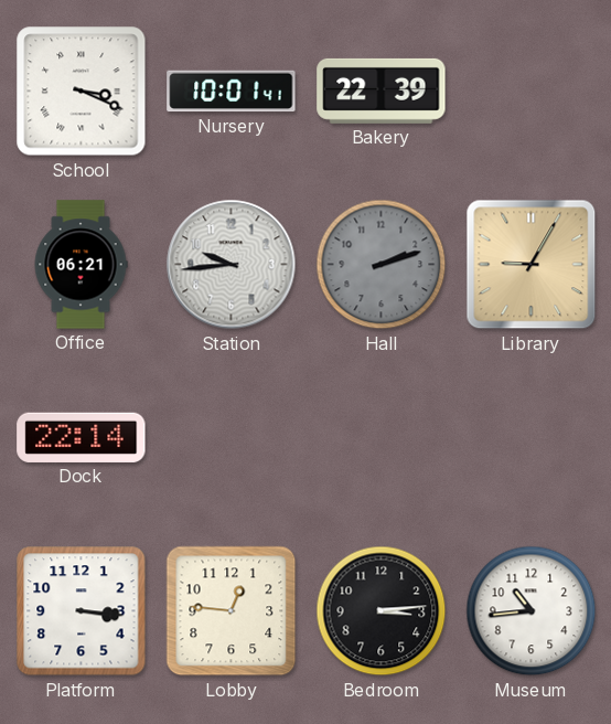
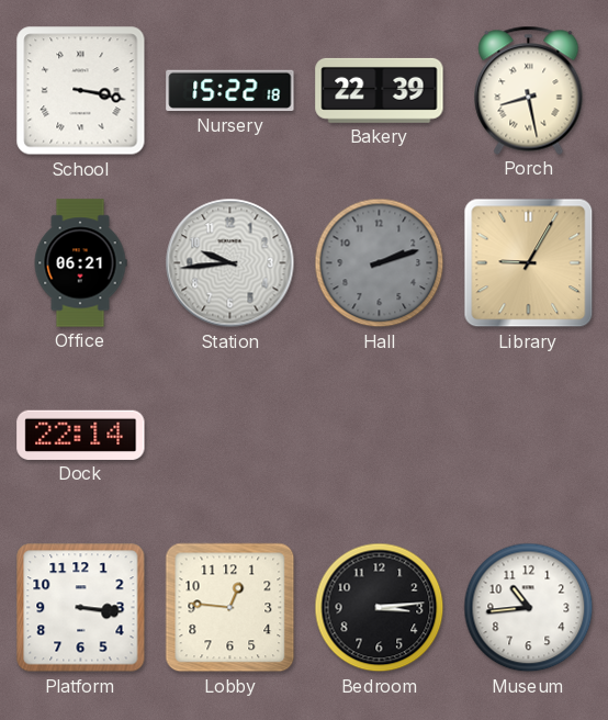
School: 3:19 -> 3:17
Nursery: 10:01 -> 15:22
Porch: none -> 8:28
